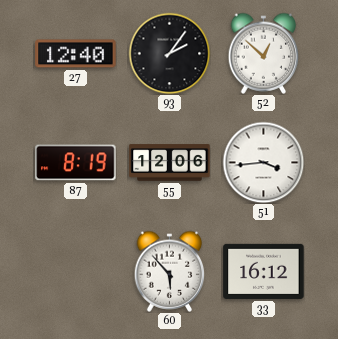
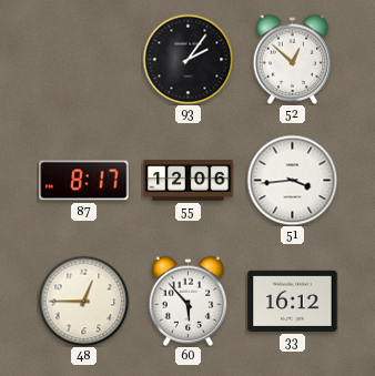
27: 12:40 -> none
87: 8:19 -> 8:17
48: none -> 12:45
